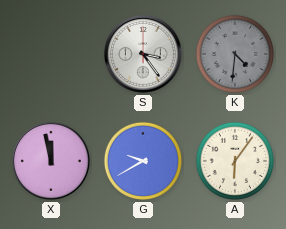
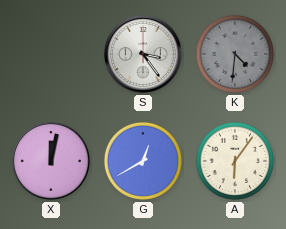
X: 11:58 -> 12:02
G: 9:40 -> 12:40
